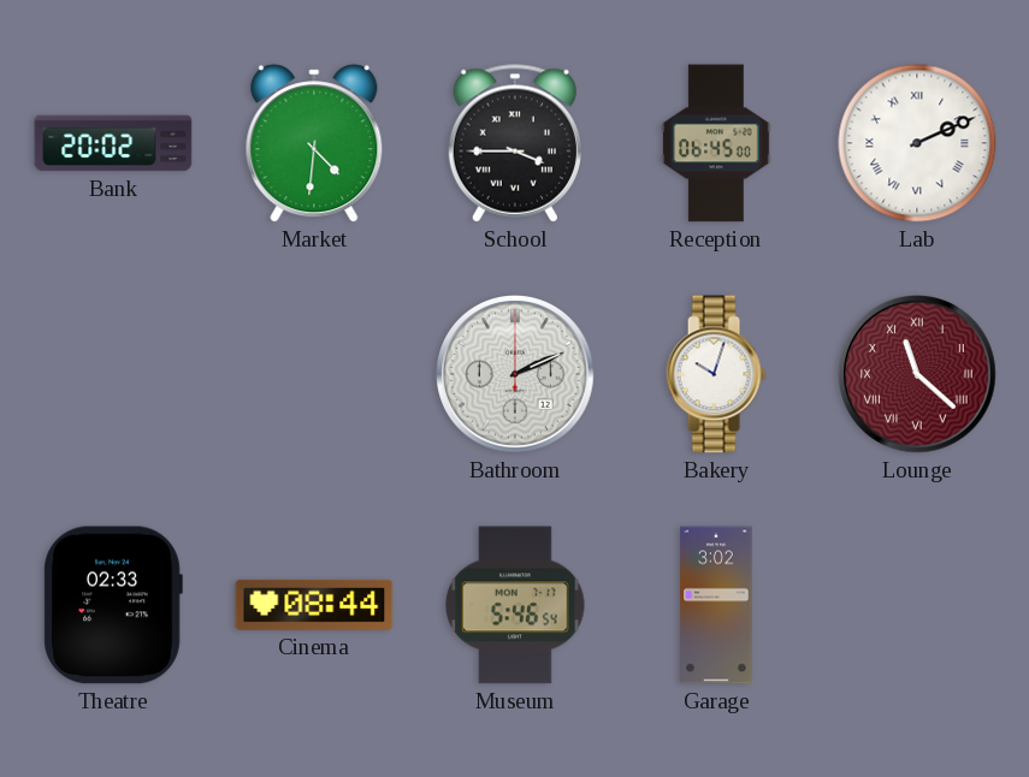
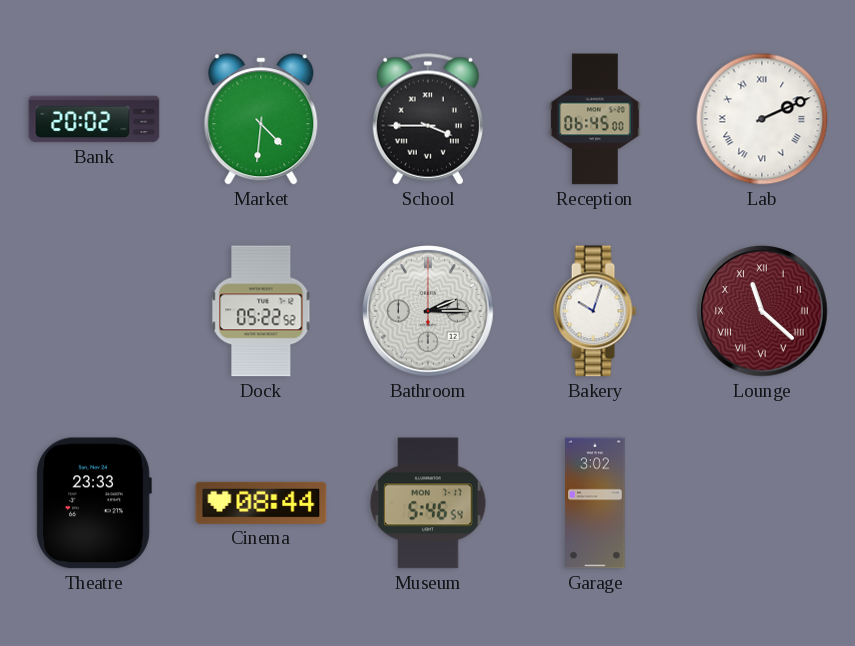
Dock: none -> 05:22
Bathroom: 2:11 -> 2:15
Theatre: 02:33 -> 23:33
